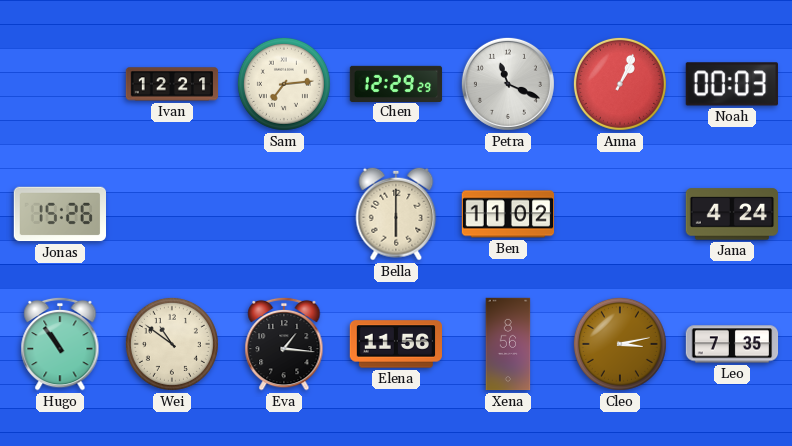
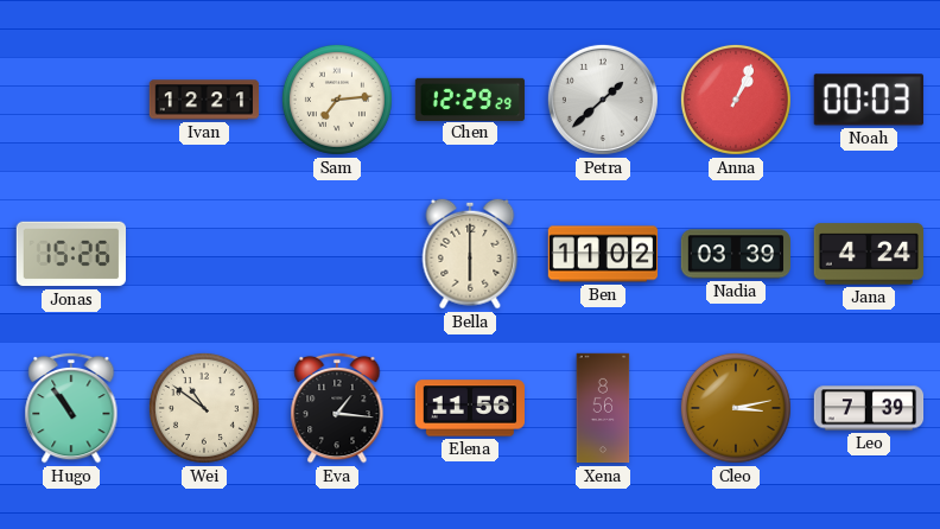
Petra: 11:19 -> 1:38
Nadia: none -> 03:39
Leo: 7:35 -> 7:39
